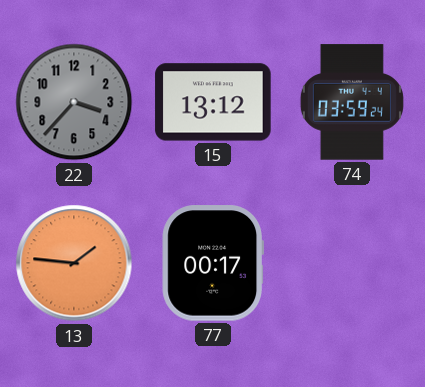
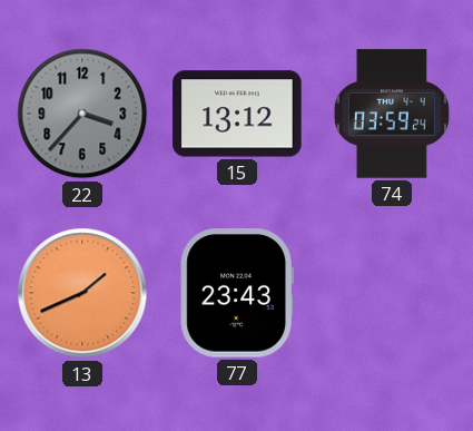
13: 1:46 -> 1:41
77: 00:17 -> 23:43
